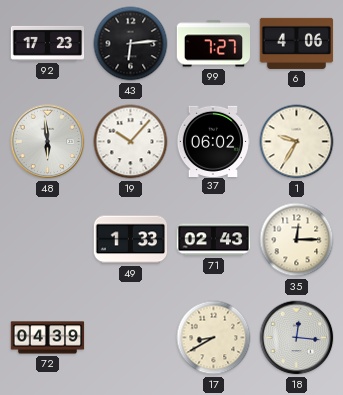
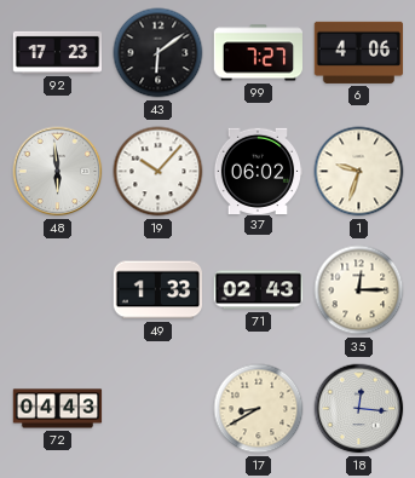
43: 6:14 -> 6:09
1: 9:35 -> 9:33
72: 04:39 -> 04:43
